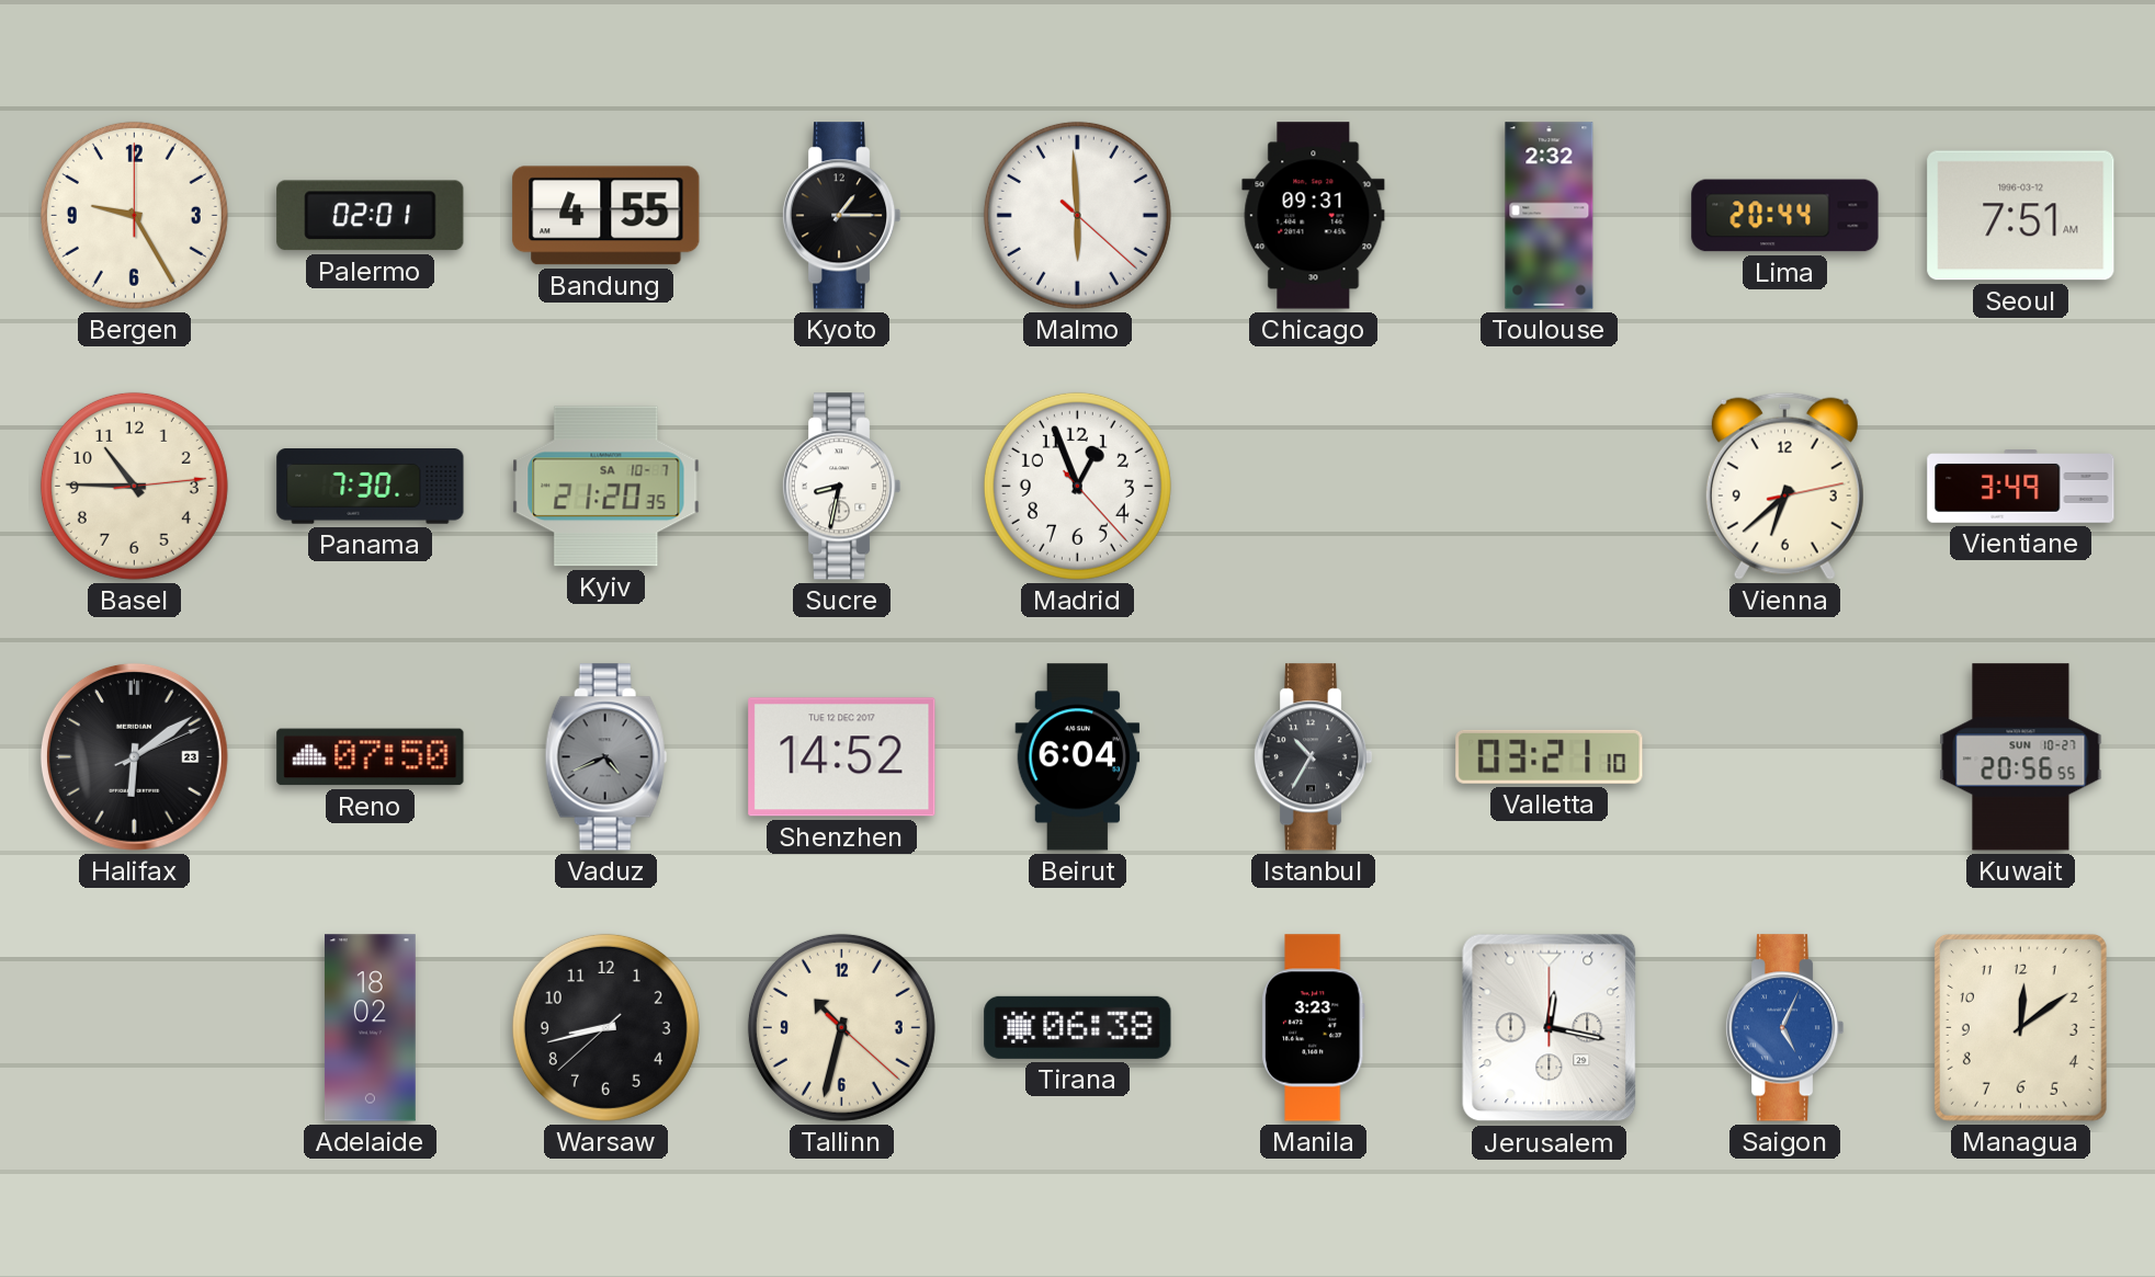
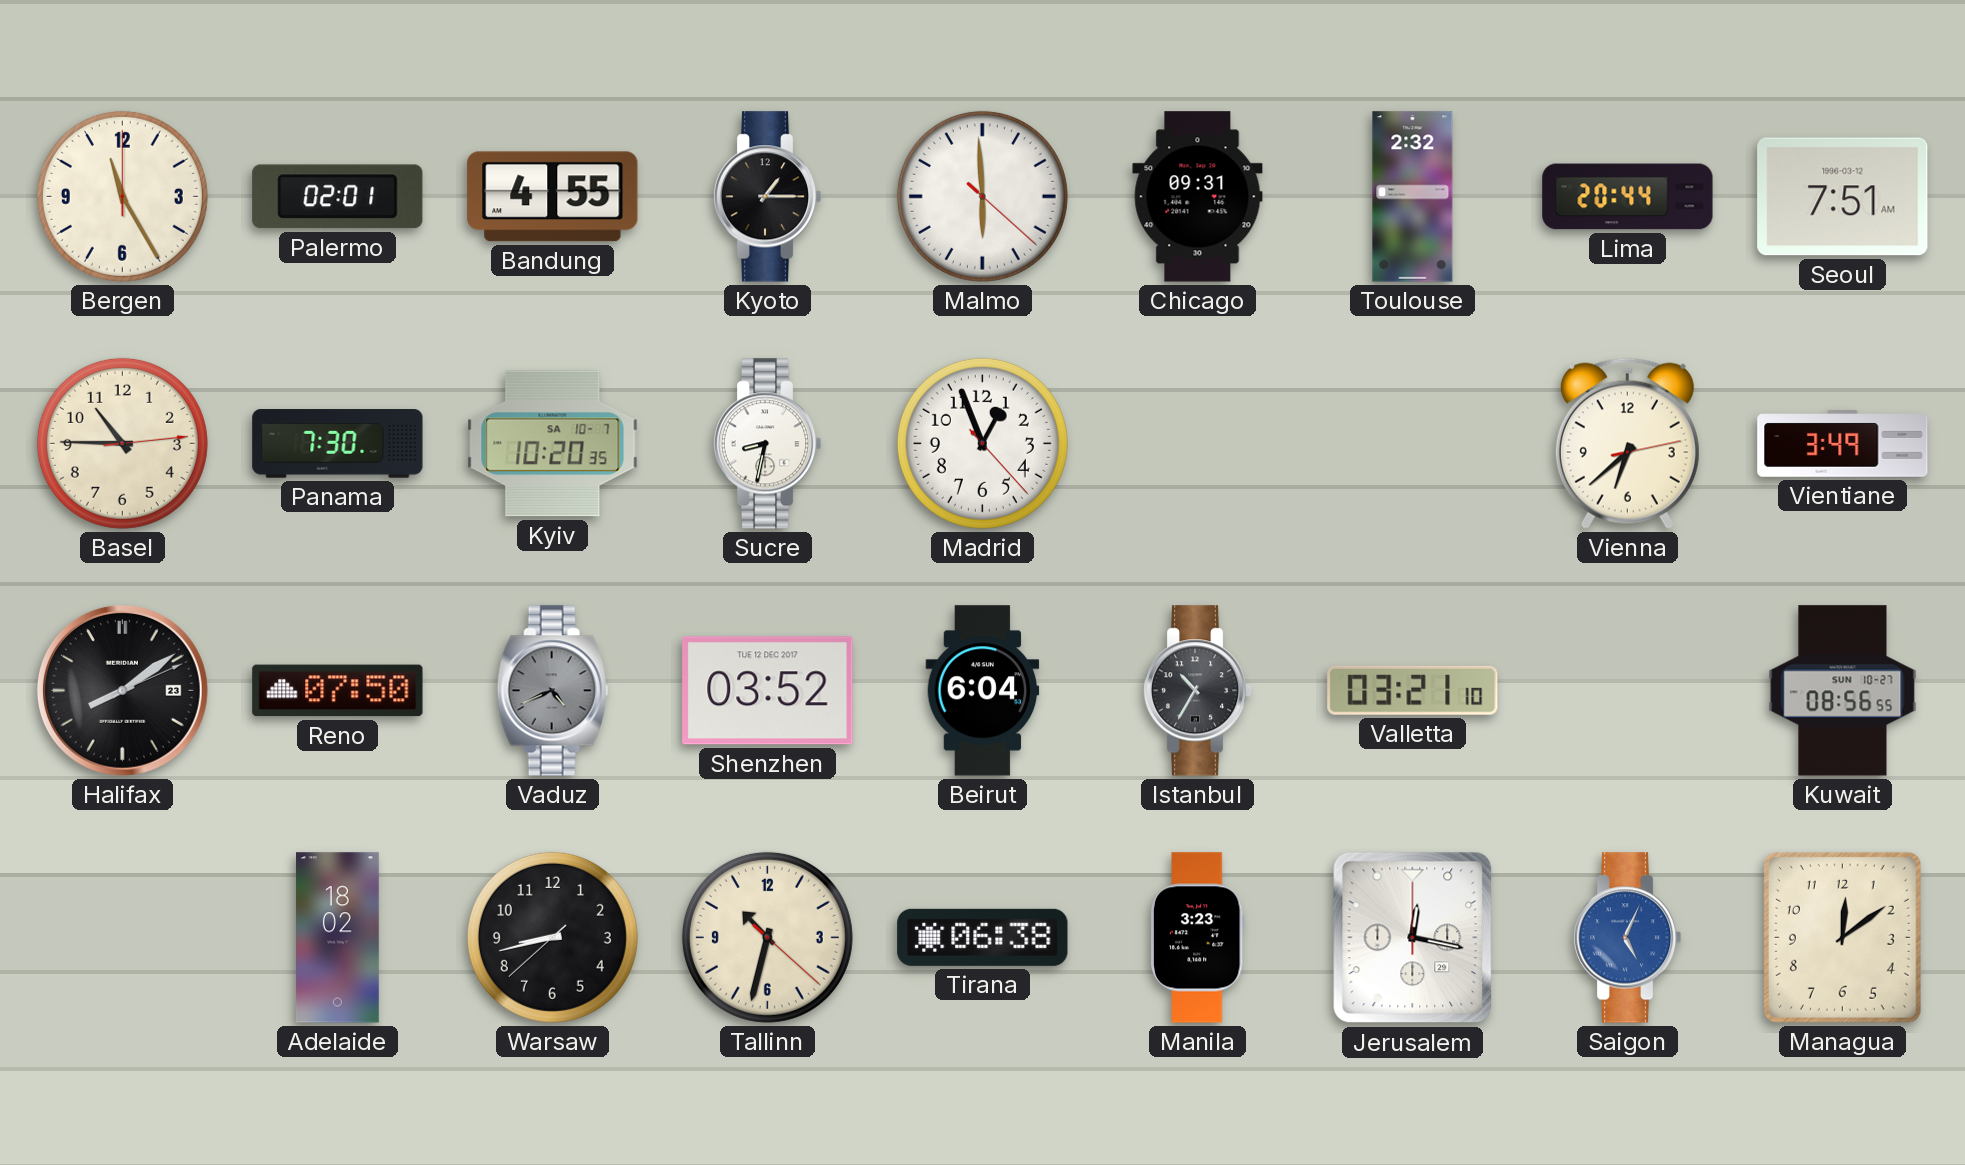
Bergen: 9:25 -> 11:25
Kyiv: 21:20 -> 10:20
Halifax: 6:09 -> 8:09
Shenzhen: 14:52 -> 03:52
Kuwait: 20:56 -> 08:56
